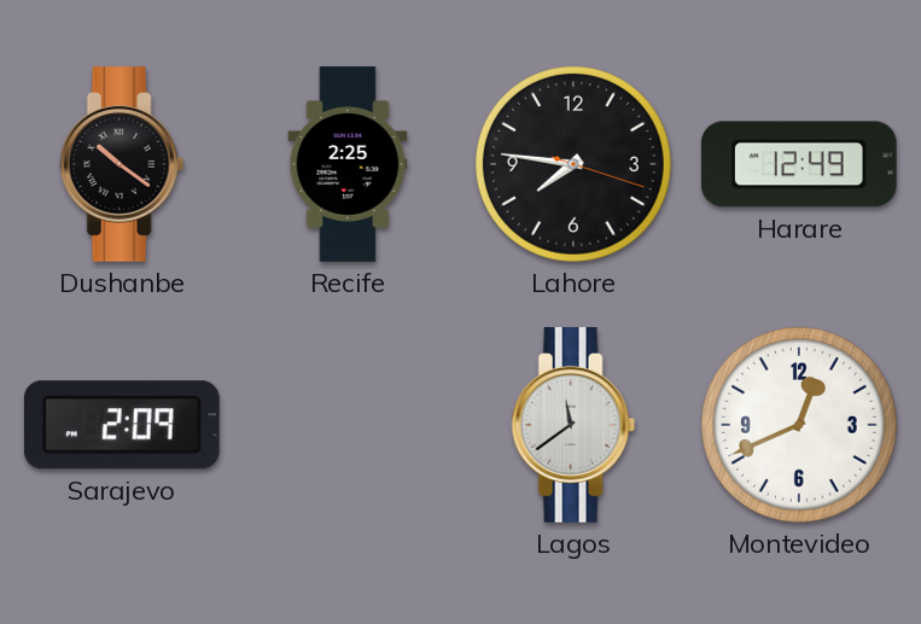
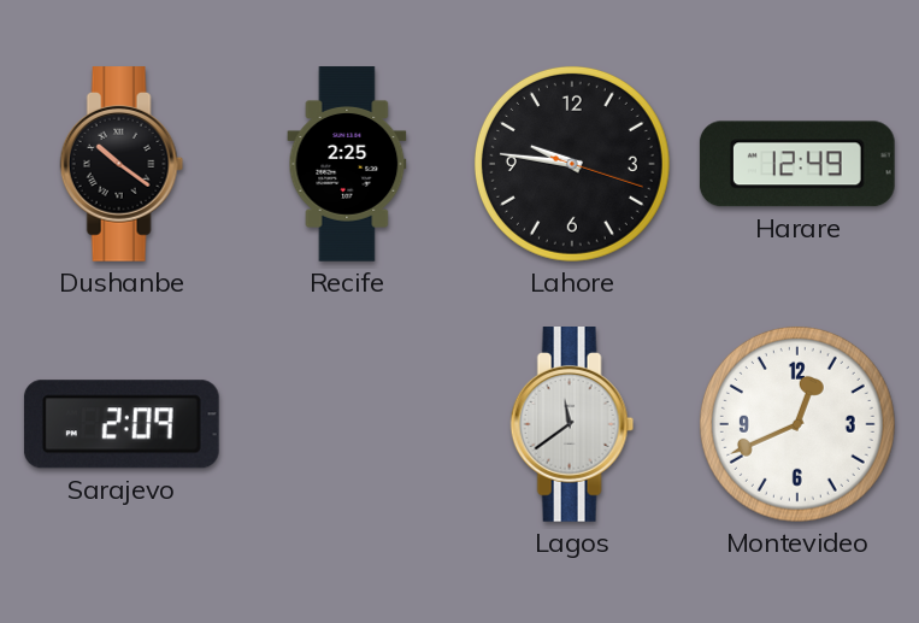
Lahore: 7:46 -> 9:46
